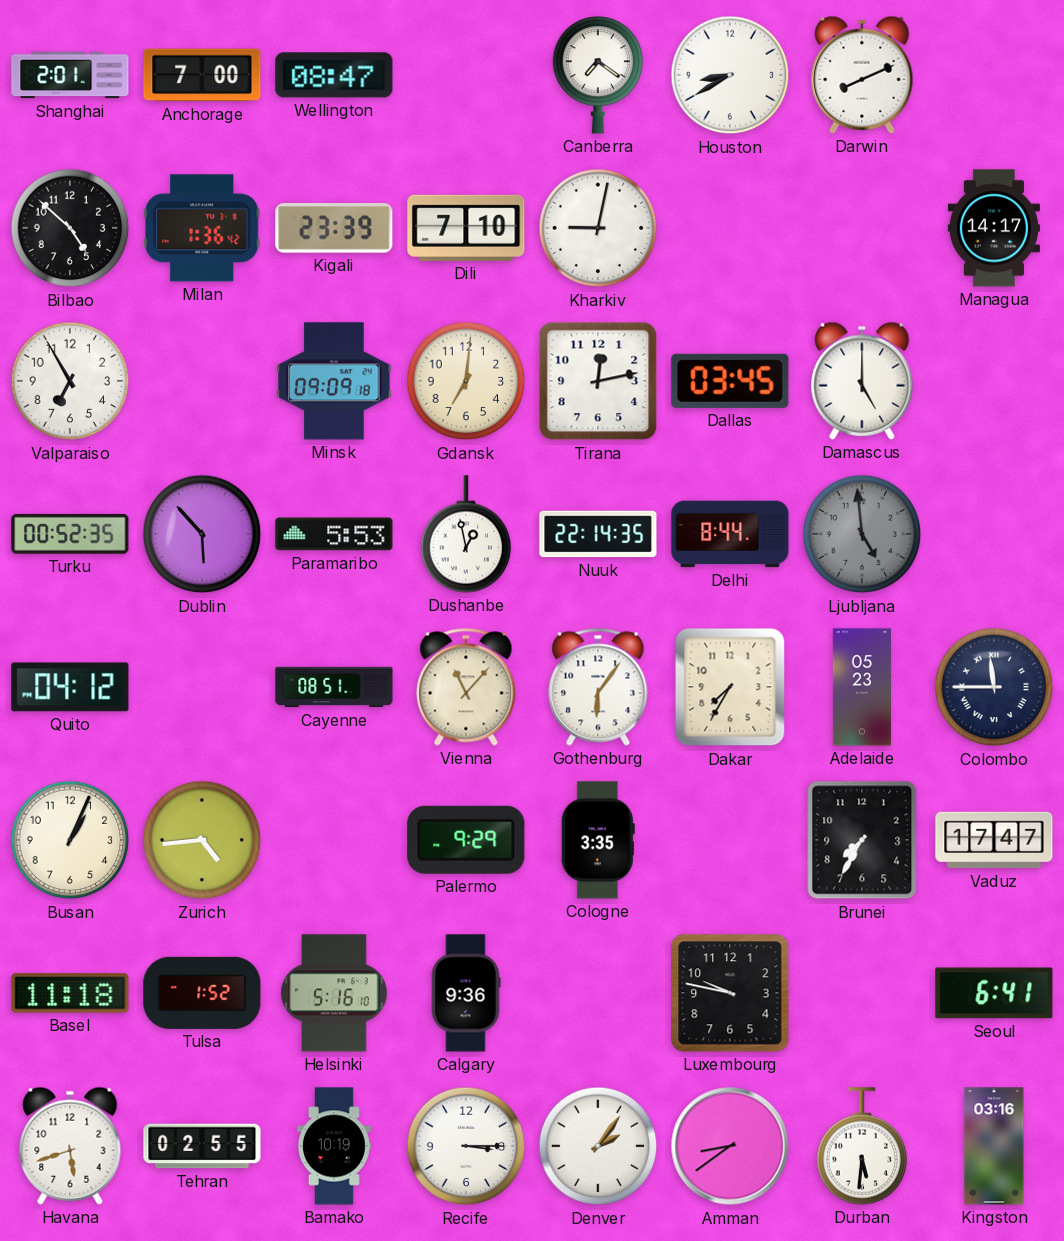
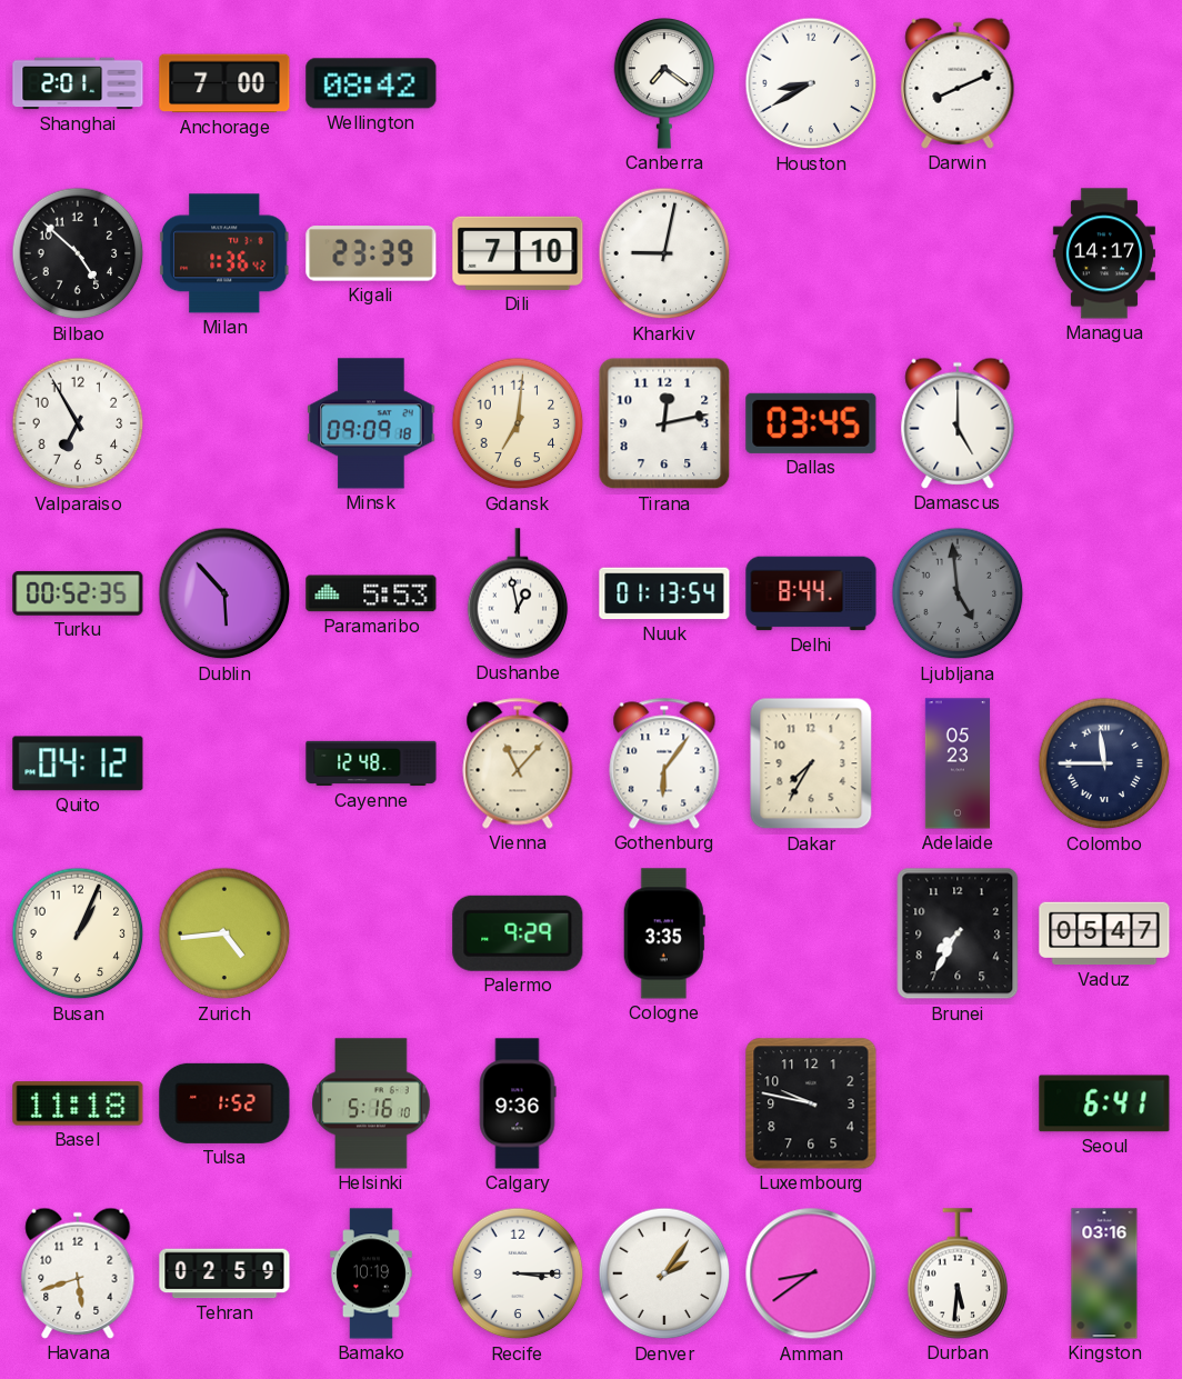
Wellington: 08:47 -> 08:42
Nuuk: 22:14 -> 01:13
Cayenne: 08:51 -> 12:48
Vaduz: 17:47 -> 05:47
Tehran: 02:55 -> 02:59
